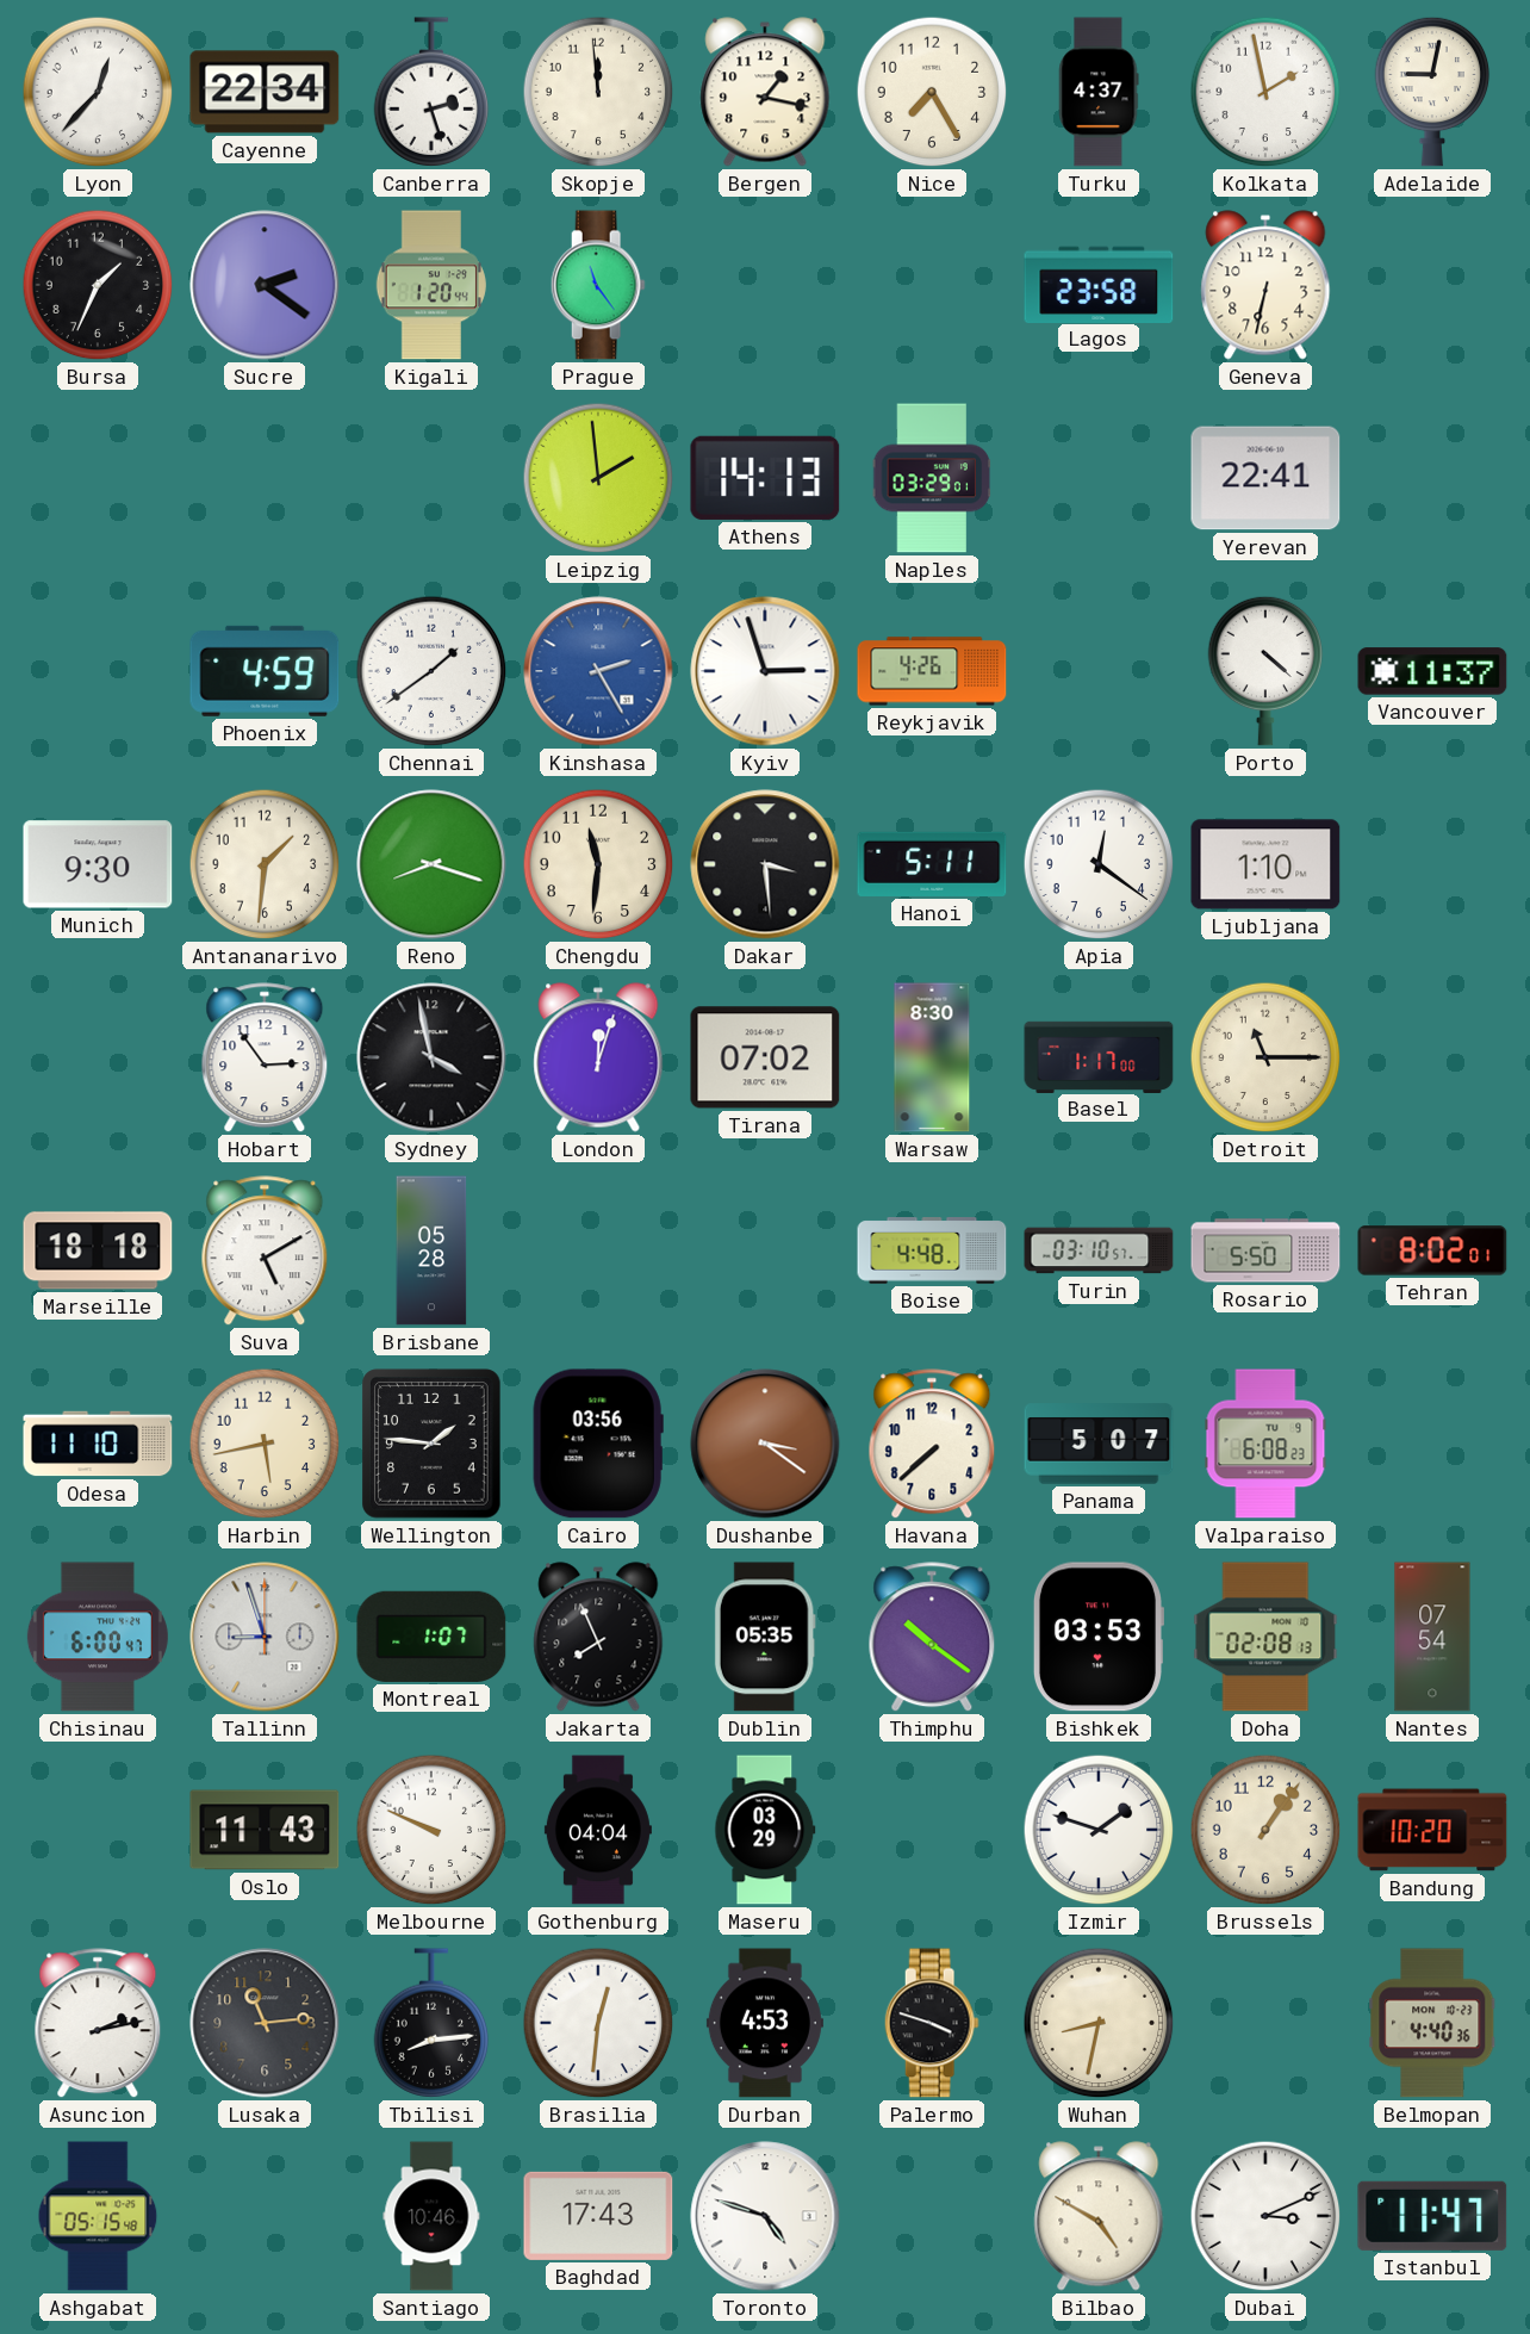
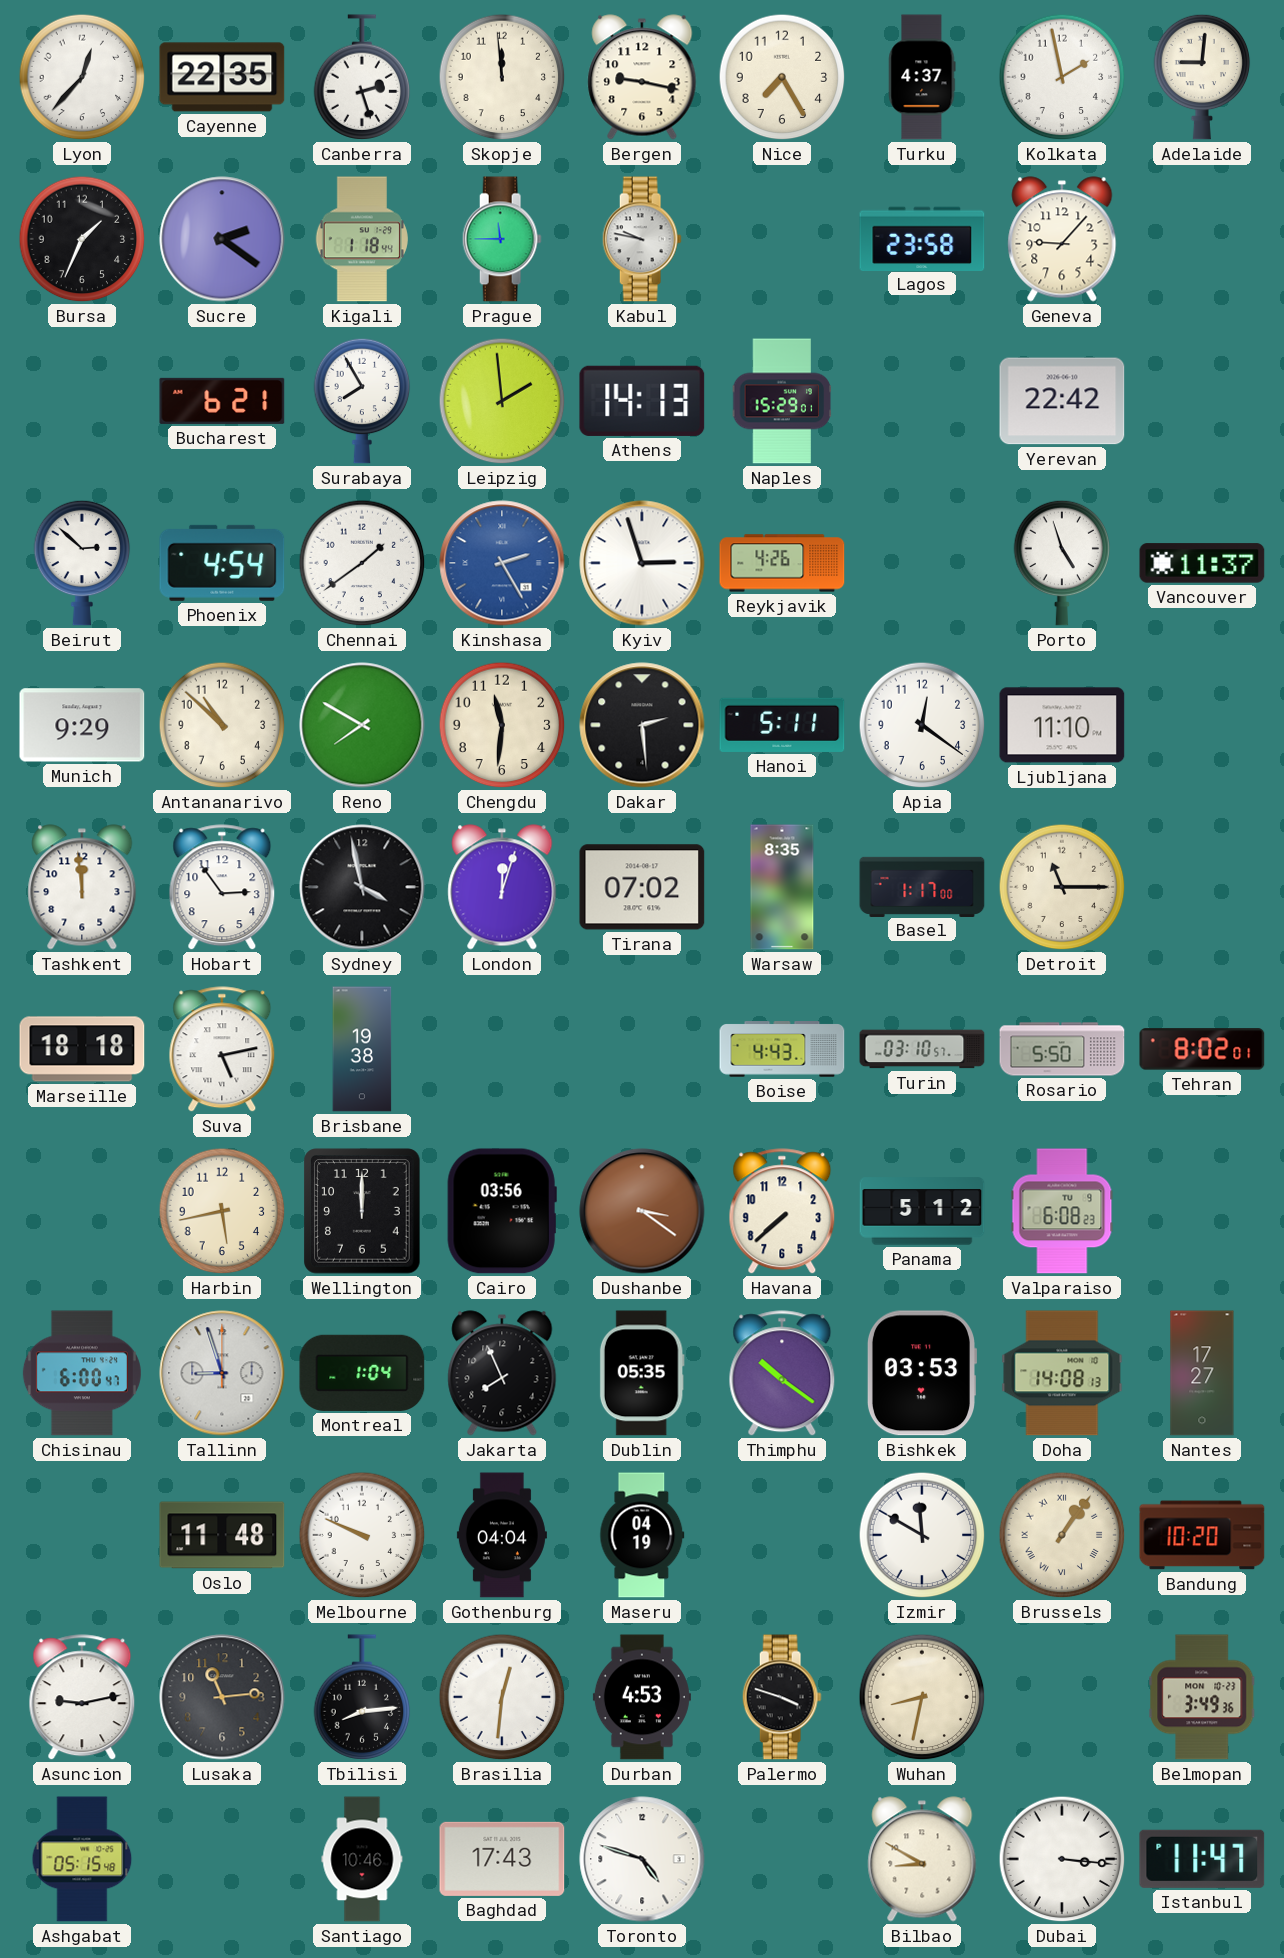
Cayenne: 22:34 -> 22:35
Bergen: 1:17 -> 9:17
Adelaide: 9:02 -> 9:01
Kigali: 1:20 -> 1:18
Prague: 11:24 -> 11:45
Kabul: none -> 9:47
Geneva: 6:32 -> 9:07
Bucharest: none -> 6:21
Surabaya: none -> 7:55
Naples: 03:29 -> 15:29
Yerevan: 22:41 -> 22:42
Beirut: none -> 2:52
Phoenix: 4:59 -> 4:54
Porto: 4:22 -> 4:57
Munich: 9:30 -> 9:29
Antananarivo: 1:31 -> 10:52
Reno: 8:18 -> 7:50
Dakar: 3:29 -> 2:29
Ljubljana: 1:10 -> 11:10
Tashkent: none -> 11:59
Warsaw: 8:30 -> 8:35
Suva: 5:10 -> 5:13
Brisbane: 05:28 -> 19:38
Boise: 4:48 -> 4:43
Odesa: 11:10 -> none
Wellington: 1:46 -> 12:00
Panama: 5:07 -> 5:12
Montreal: 1:07 -> 1:04
Doha: 02:08 -> 14:08
Nantes: 07:54 -> 17:27
Oslo: 11:43 -> 11:48
Maseru: 03:29 -> 04:19
Izmir: 1:48 -> 11:50
Brussels numerals: Arabic -> Roman
Asuncion: 2:13 -> 9:13
Belmopan: 4:40 -> 3:49
Bilbao: 4:50 -> 8:50
Dubai: 3:11 -> 3:16
